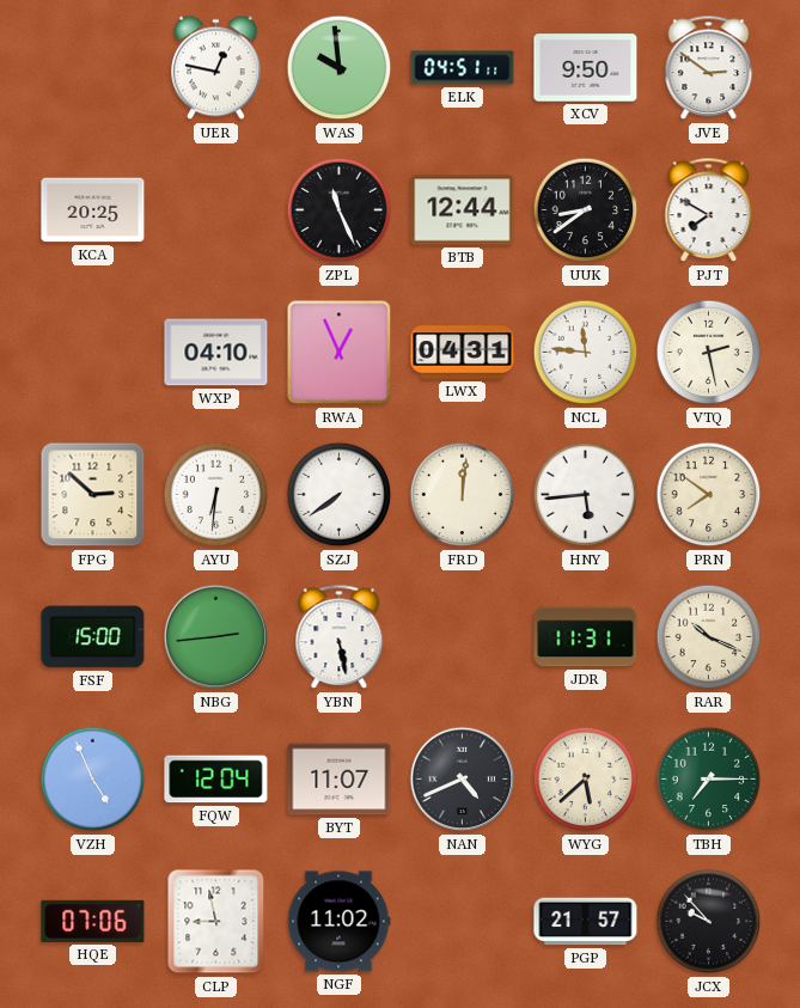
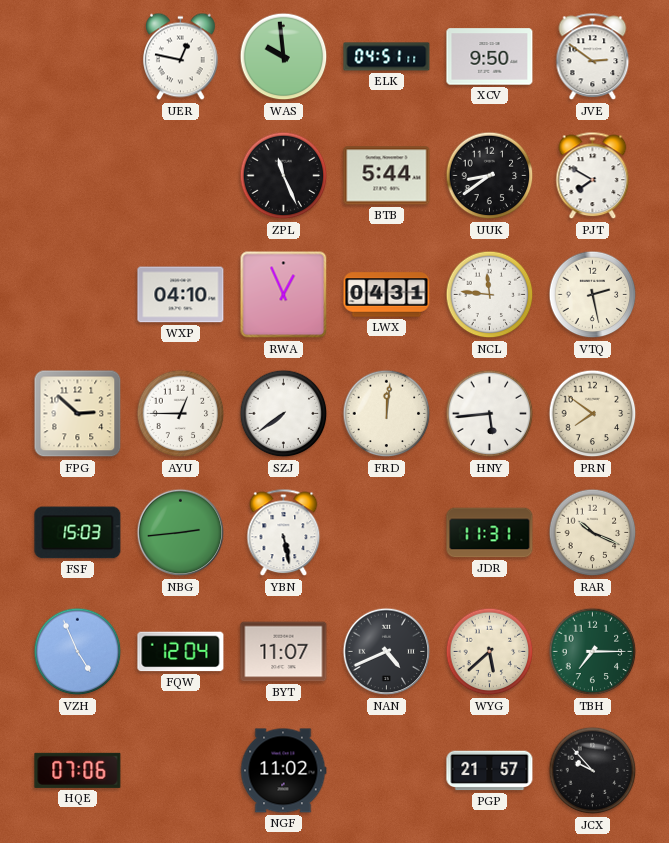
KCA: 20:25 -> none
BTB: 12:44 -> 5:44
AYU: 6:31 -> 12:45
FSF: 15:00 -> 15:03
CLP: 8:58 -> none
